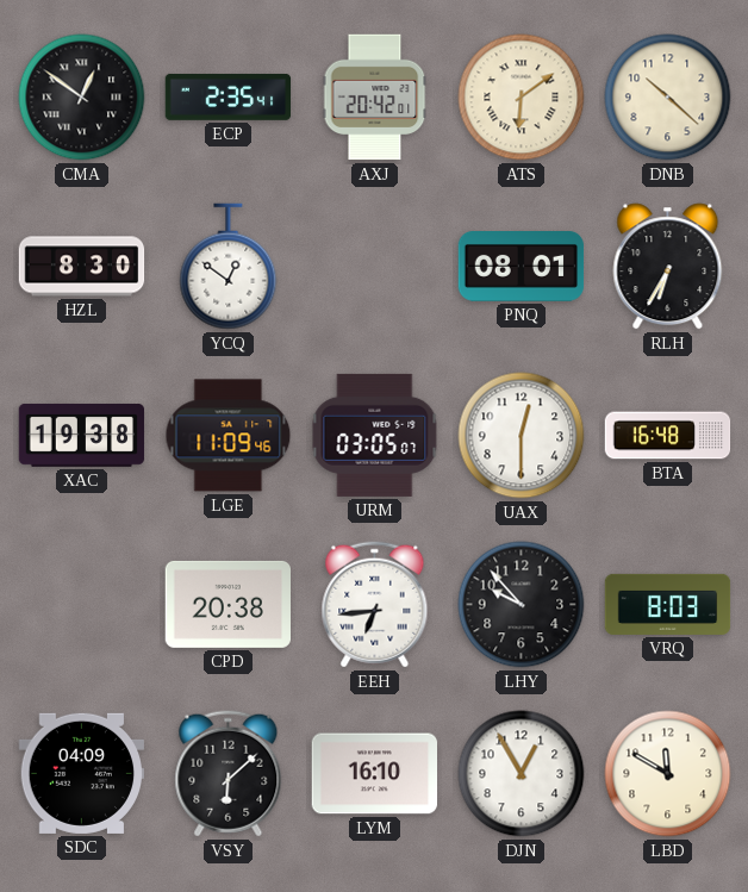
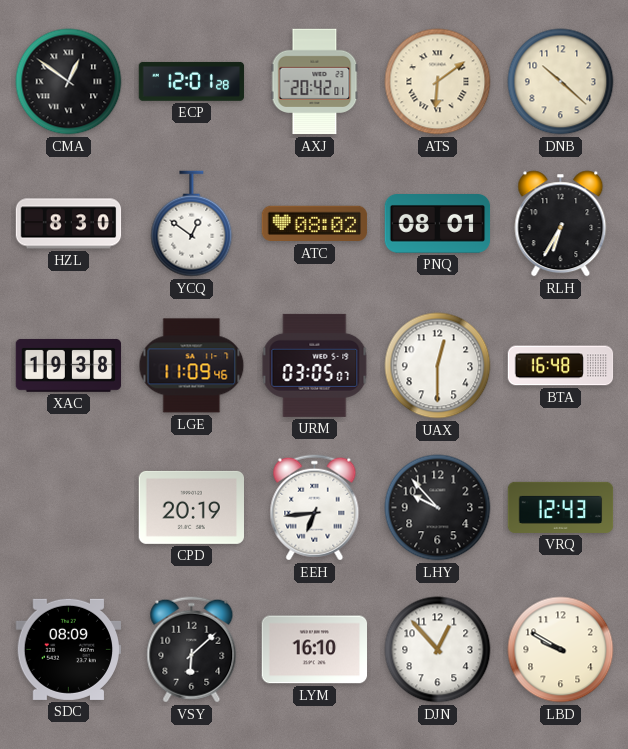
ECP: 2:35 -> 12:01
ATC: none -> 08:02
CPD: 20:38 -> 20:19
VRQ: 8:03 -> 12:43
SDC: 04:09 -> 08:09
DJN: 12:55 -> 12:53
LBD: 11:50 -> 9:50
